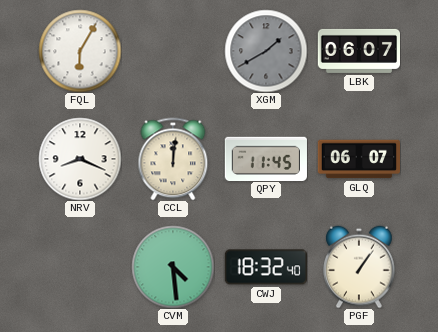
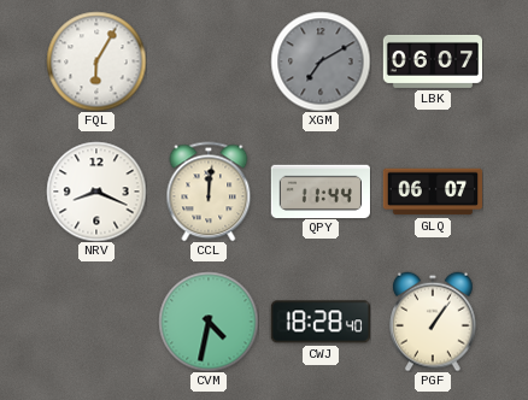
XGM: 1:40 -> 7:10
QPY: 11:45 -> 11:44
CVM: 4:29 -> 4:32
CWJ: 18:32 -> 18:28
